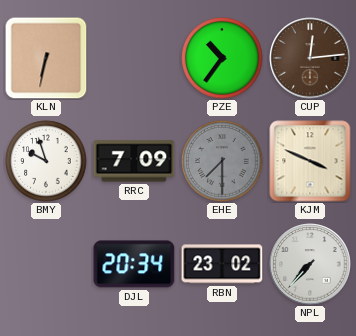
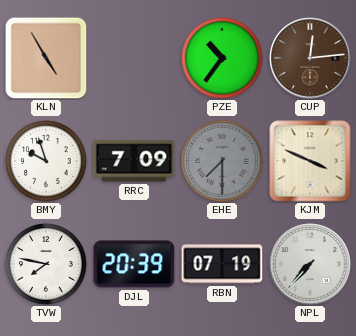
KLN: 6:32 -> 4:55
TVW: none -> 7:47
DJL: 20:34 -> 20:39
RBN: 23:02 -> 07:19
